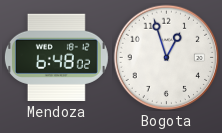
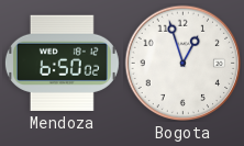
Mendoza: 6:48 -> 6:50
